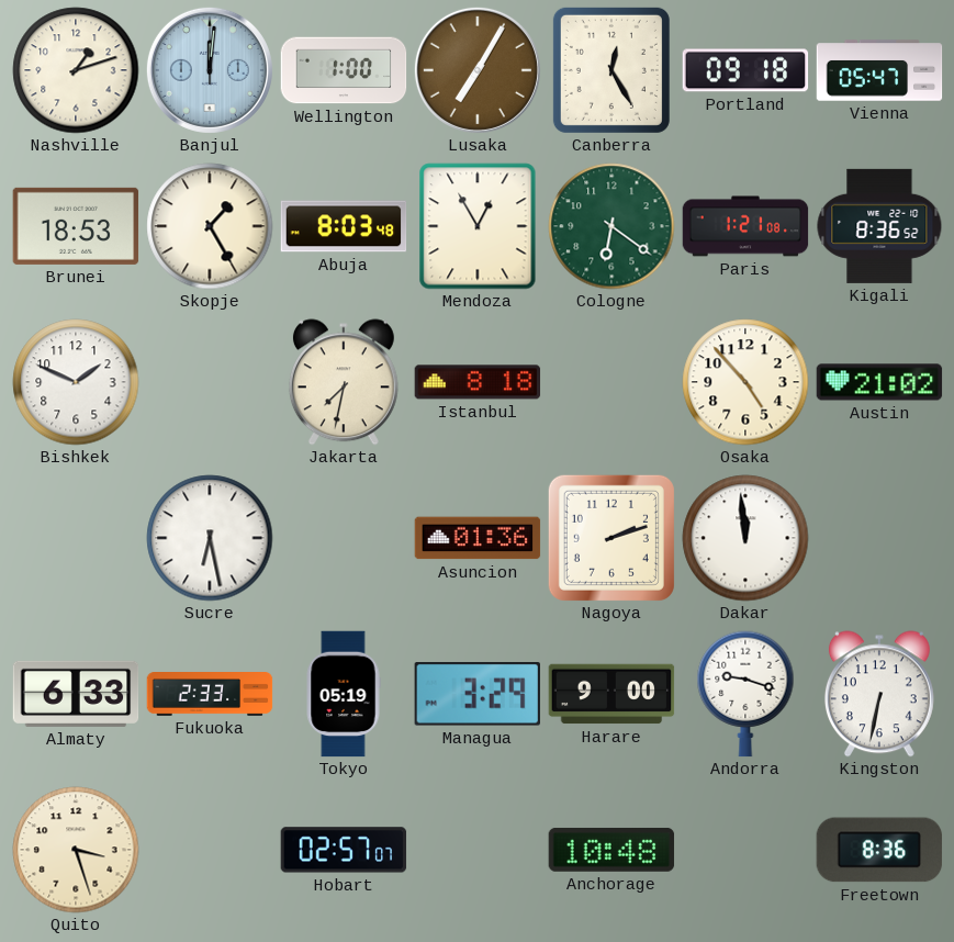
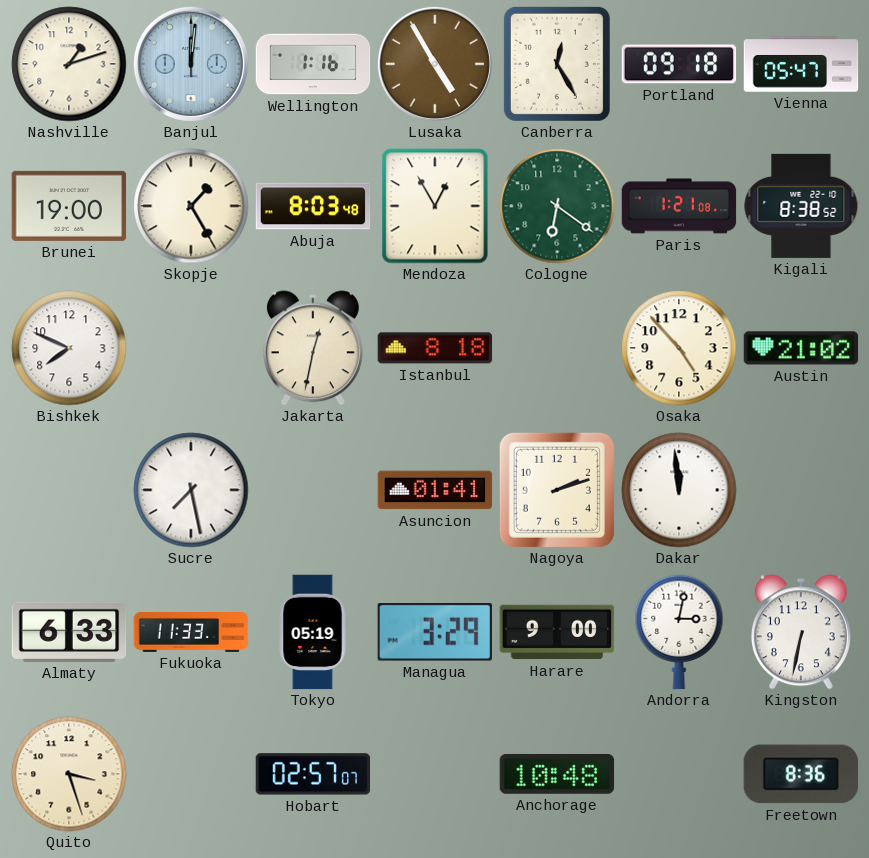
Wellington: 1:00 -> 1:16
Lusaka: 7:05 -> 4:55
Brunei: 18:53 -> 19:00
Kigali: 8:36 -> 8:38
Bishkek: 1:49 -> 7:49
Jakarta: 7:32 -> 12:32
Sucre: 6:28 -> 7:28
Asuncion: 01:36 -> 01:41
Fukuoka: 2:33 -> 11:33
Andorra: 9:18 -> 3:02
